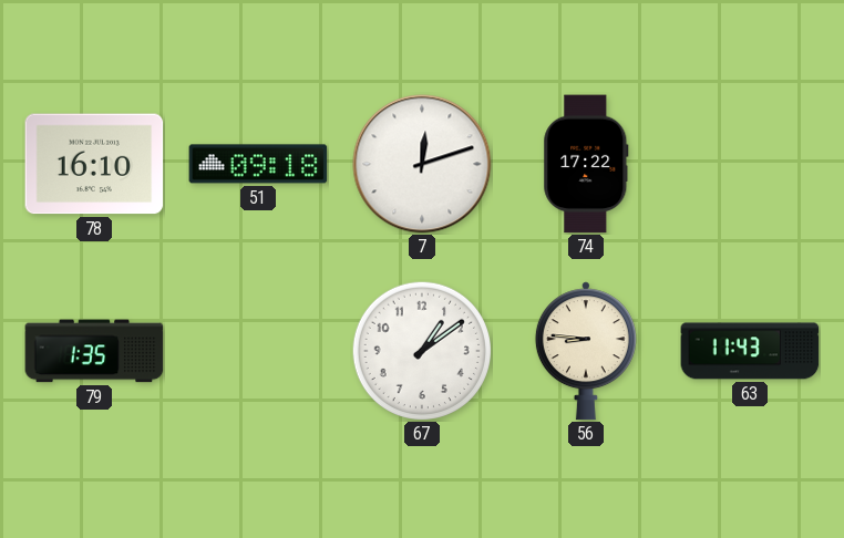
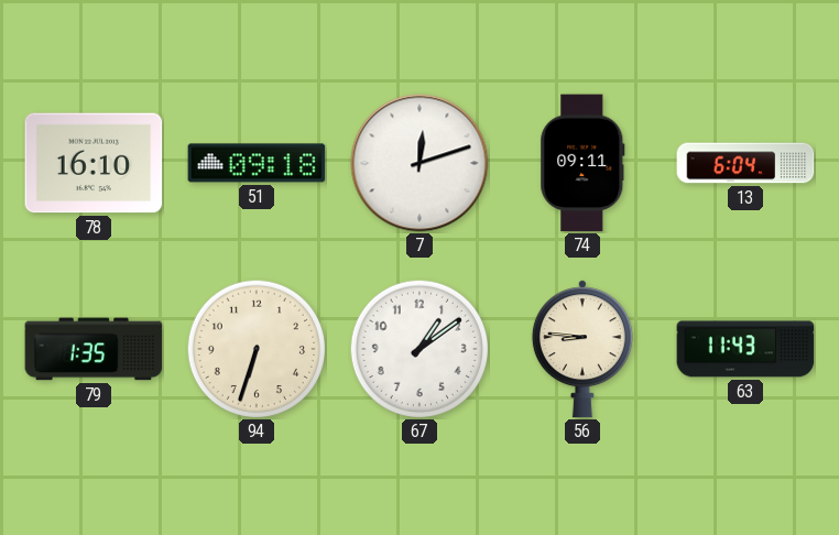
74: 17:22 -> 09:11
13: none -> 6:04
94: none -> 6:33
